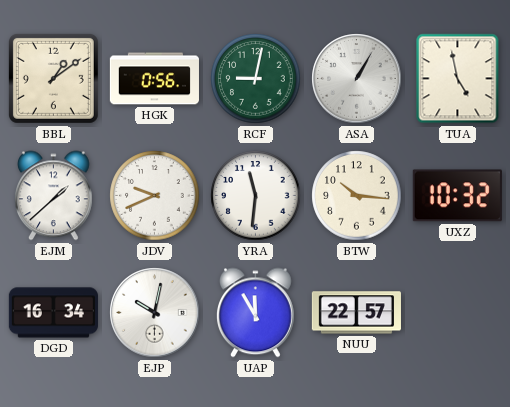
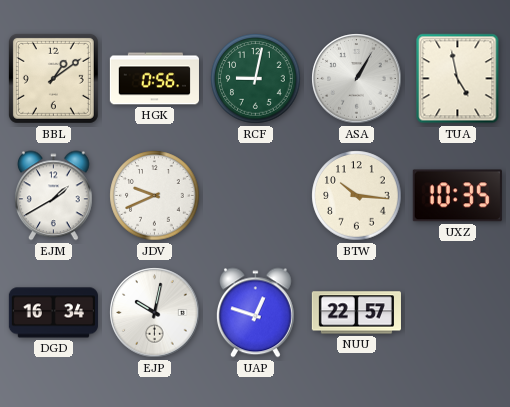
EJM: 1:38 -> 1:40
YRA: 11:31 -> none
UXZ: 10:32 -> 10:35
UAP: 11:55 -> 12:48
